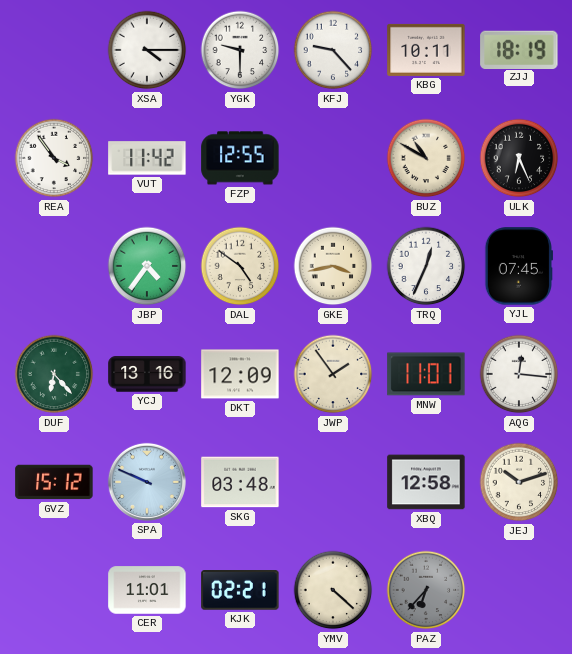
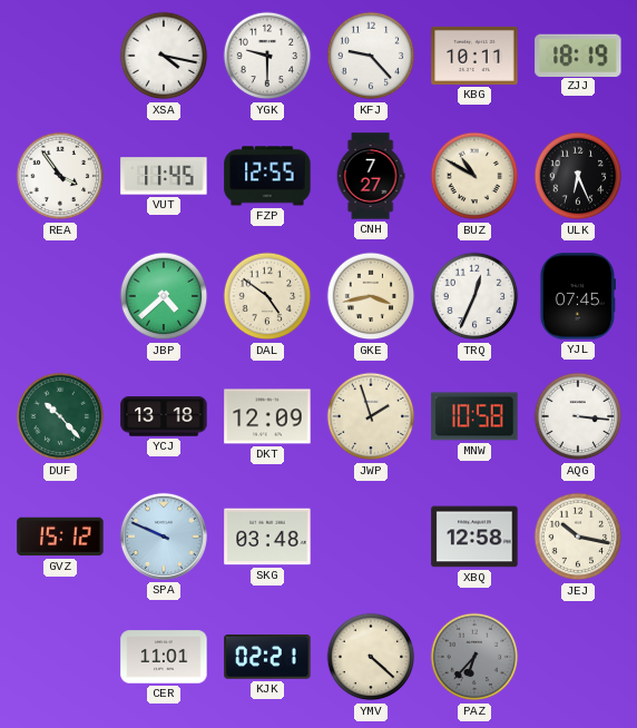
XSA: 4:15 -> 4:17
VUT: 11:42 -> 11:45
CNH: none -> 7:27
JBP: 4:36 -> 4:38
DUF: 6:23 -> 10:23
YCJ: 13:16 -> 13:18
JWP: 1:54 -> 1:57
MNW: 11:01 -> 10:58
AQG: 12:16 -> 3:16
JEJ: 10:12 -> 10:17
